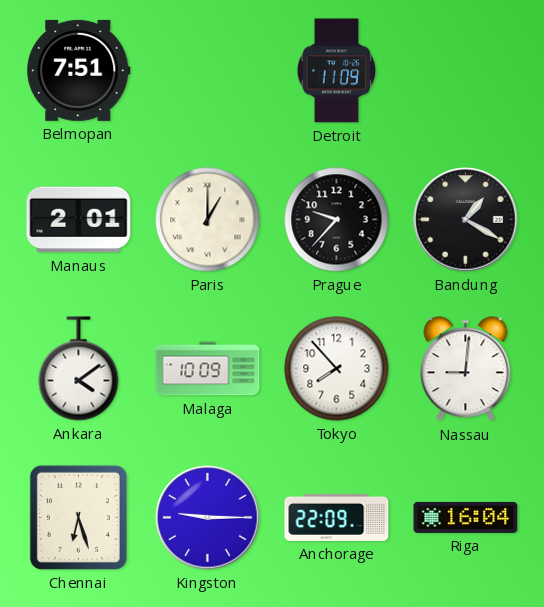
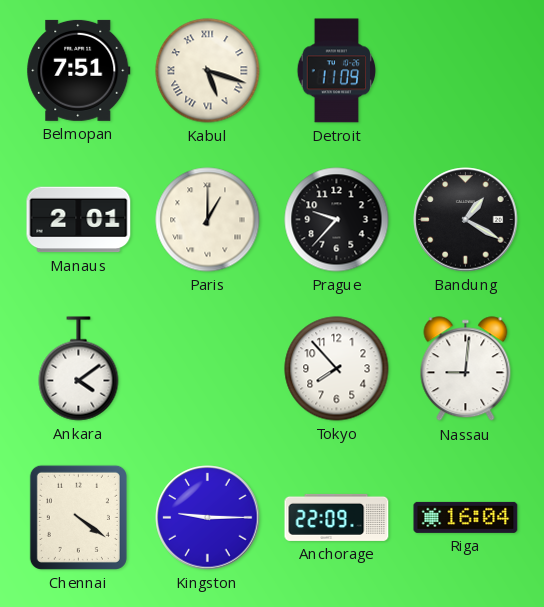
Kabul: none -> 5:18
Malaga: 10:09 -> none
Chennai: 6:27 -> 4:21
